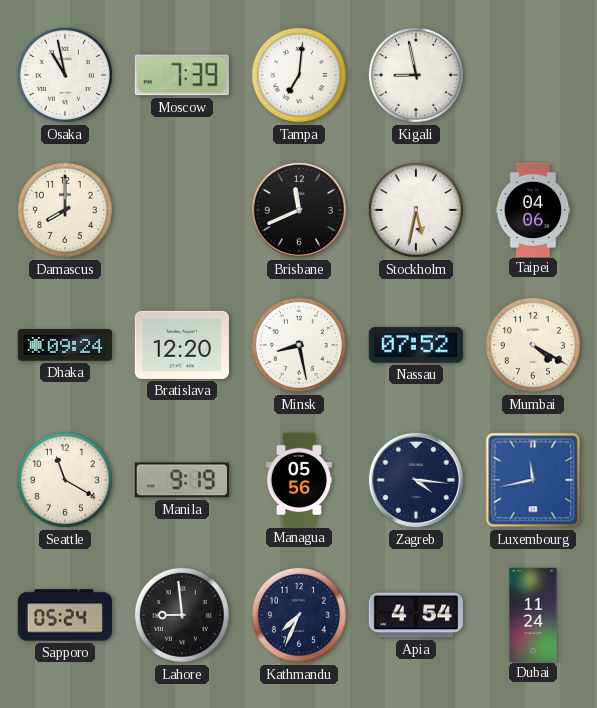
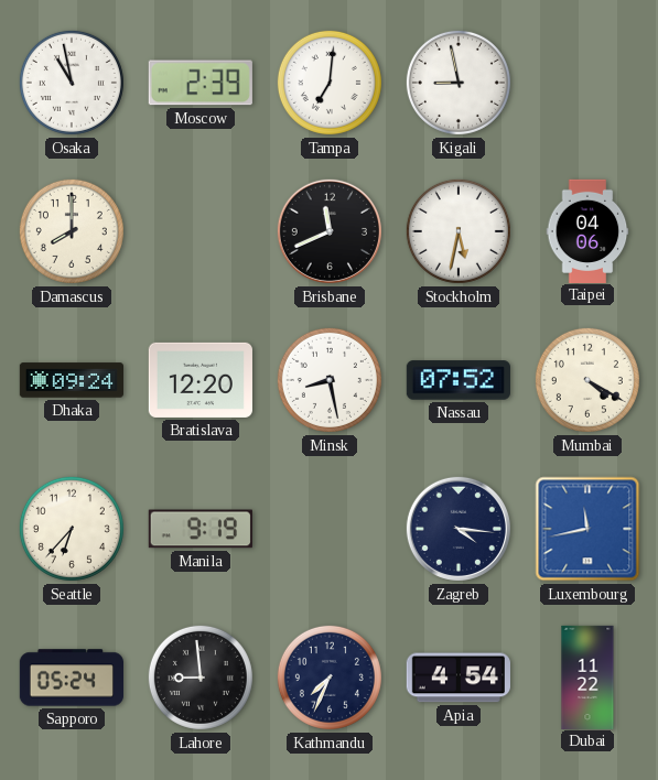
Moscow: 7:39 -> 2:39
Seattle: 11:20 -> 6:37
Managua: 05:56 -> none
Dubai: 11:24 -> 11:22
